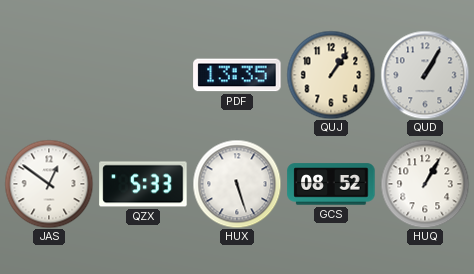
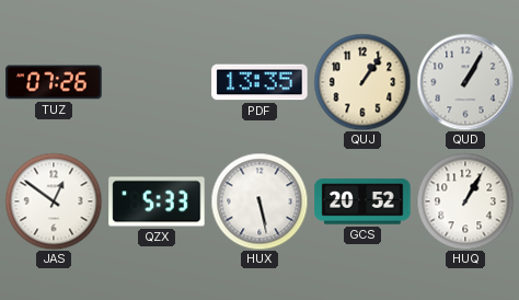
TUZ: none -> 07:26
HUX: 5:27 -> 5:28
GCS: 08:52 -> 20:52
